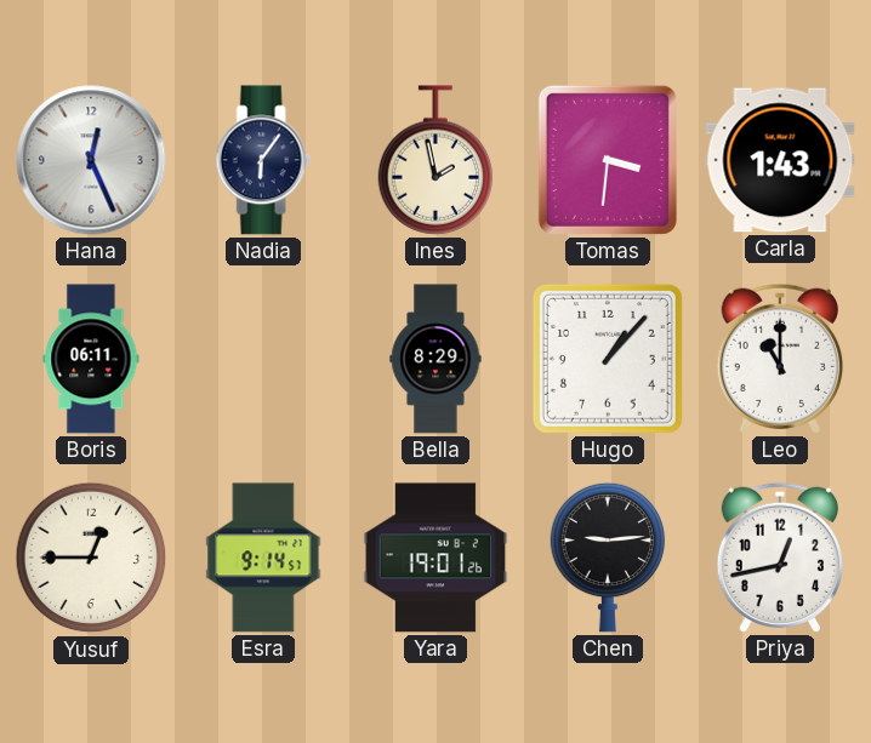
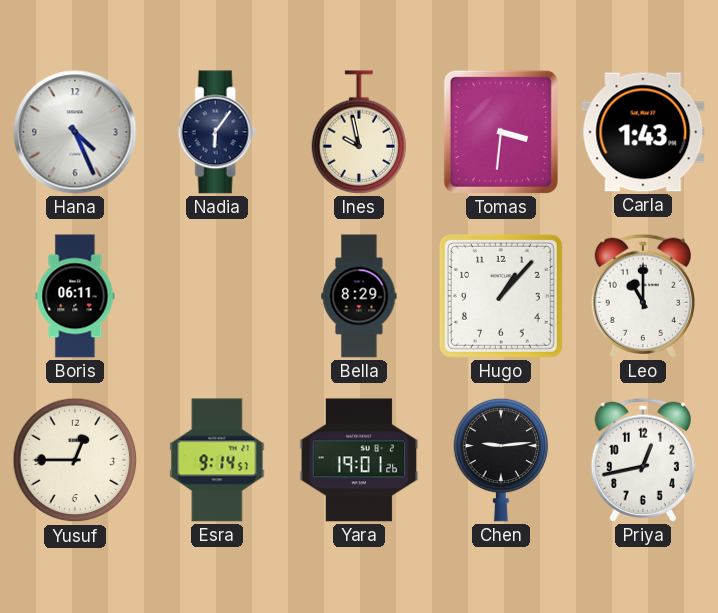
Hana: 12:26 -> 4:26
Ines: 1:58 -> 9:58
